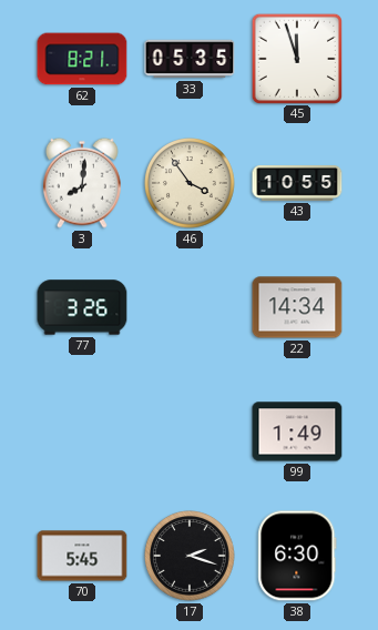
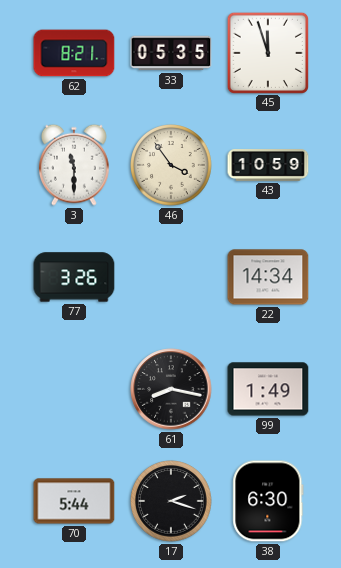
3: 8:01 -> 11:30
43: 10:55 -> 10:59
61: none -> 8:17
70: 5:45 -> 5:44
